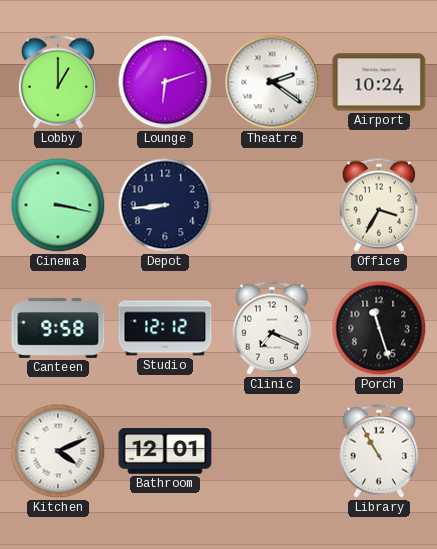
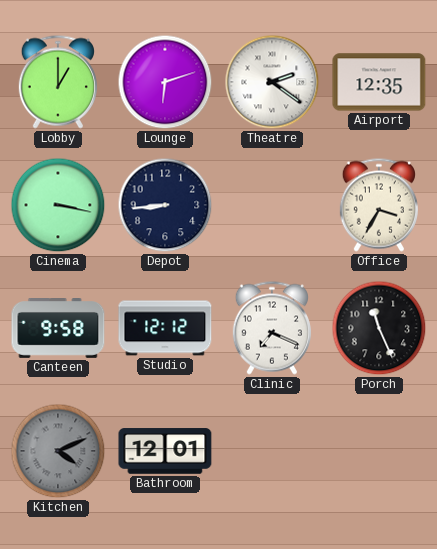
Airport: 10:24 -> 12:35
Porch: 11:27 -> 11:26
Kitchen dial: white -> grey
Library: 10:55 -> none
